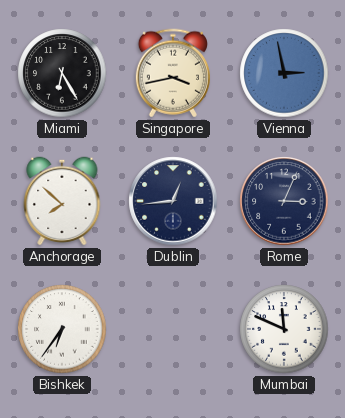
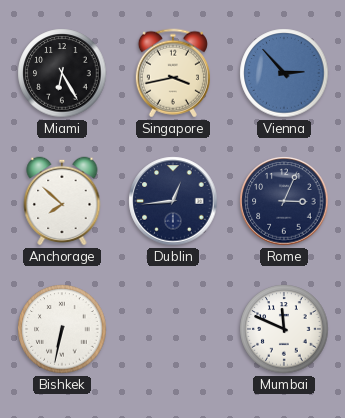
Vienna: 2:58 -> 2:53
Bishkek: 6:36 -> 6:32
